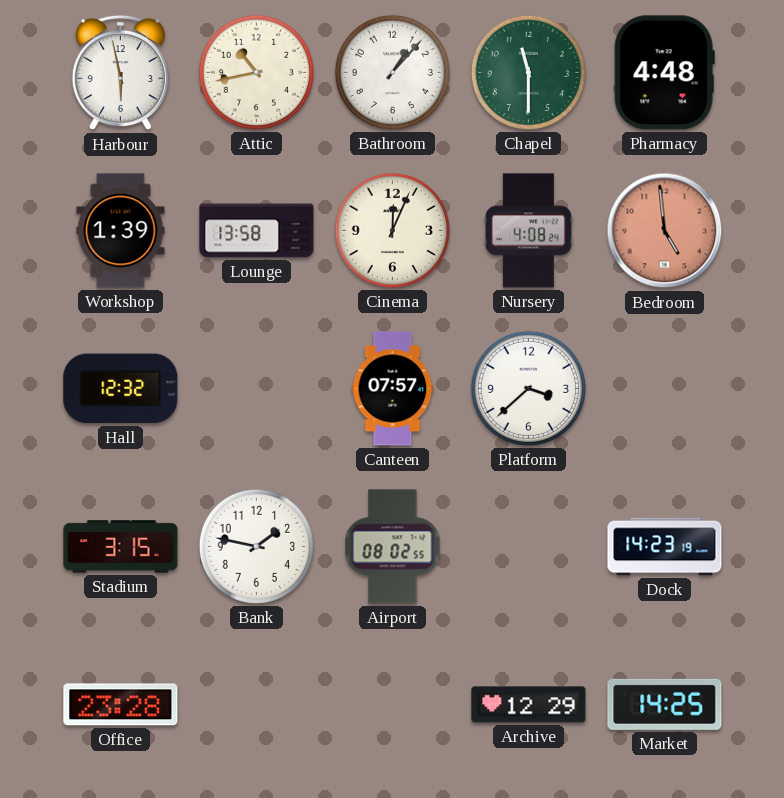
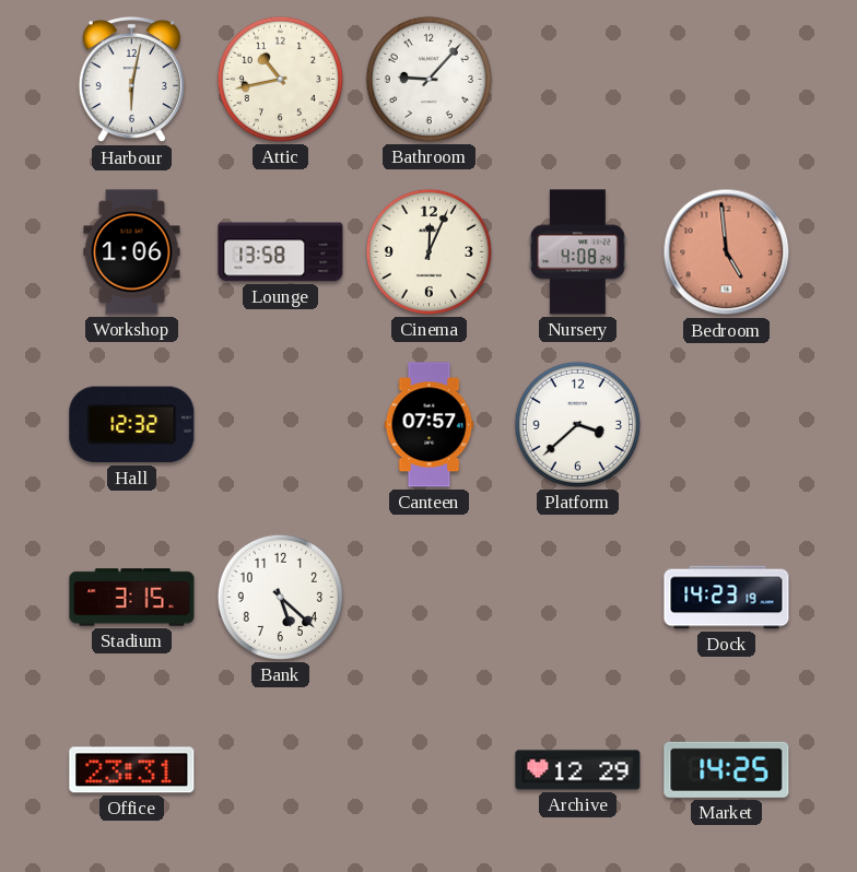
Harbour: 5:58 -> 6:02
Bathroom: 1:07 -> 9:07
Chapel: 11:30 -> none
Pharmacy: 4:48 -> none
Workshop: 1:39 -> 1:06
Bank: 1:47 -> 5:22
Airport: 08:02 -> none
Office: 23:28 -> 23:31
